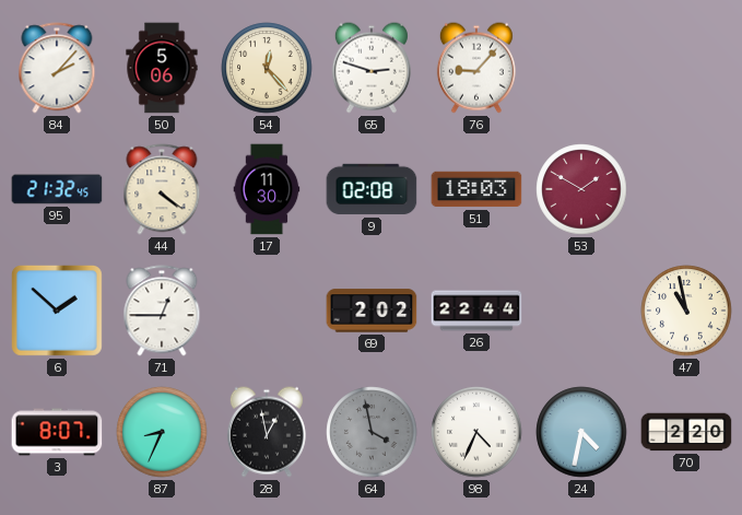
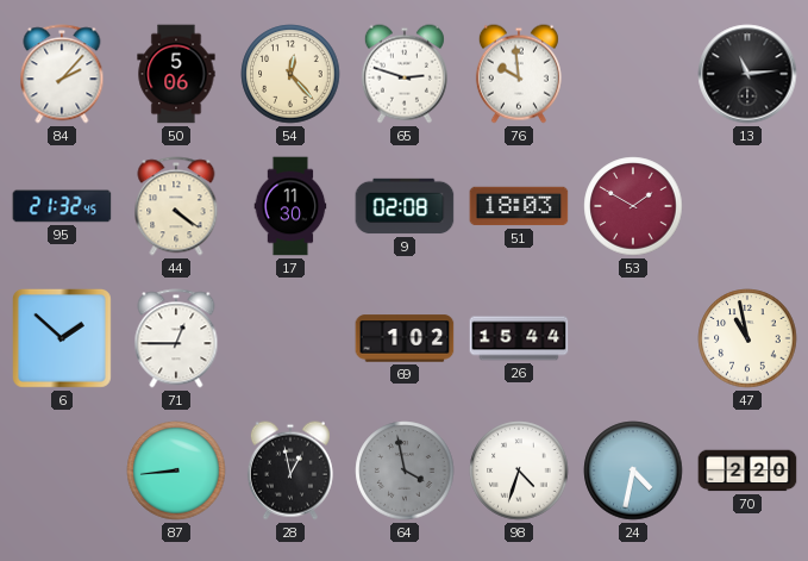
76: 9:07 -> 9:59
13: none -> 11:14
69: 2:02 -> 1:02
26: 22:44 -> 15:44
3: 8:07 -> none
87: 8:34 -> 8:44
98: 4:34 -> 4:33
